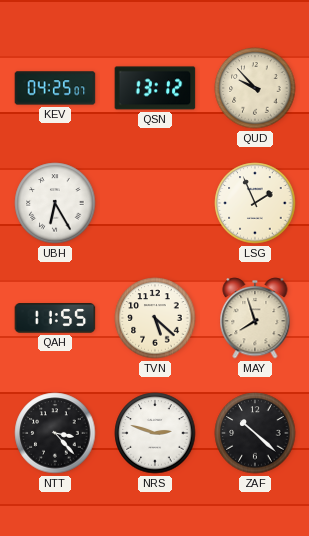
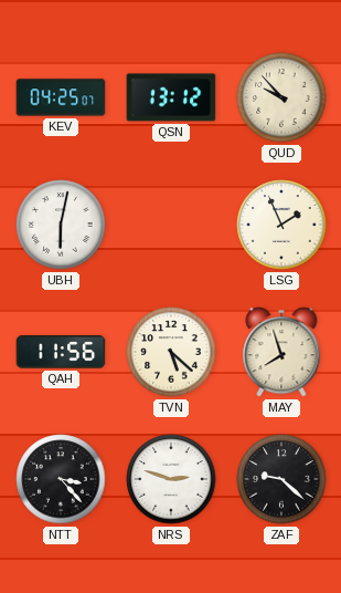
UBH: 6:25 -> 6:02
QAH: 11:55 -> 11:56
ZAF: 10:22 -> 9:22
